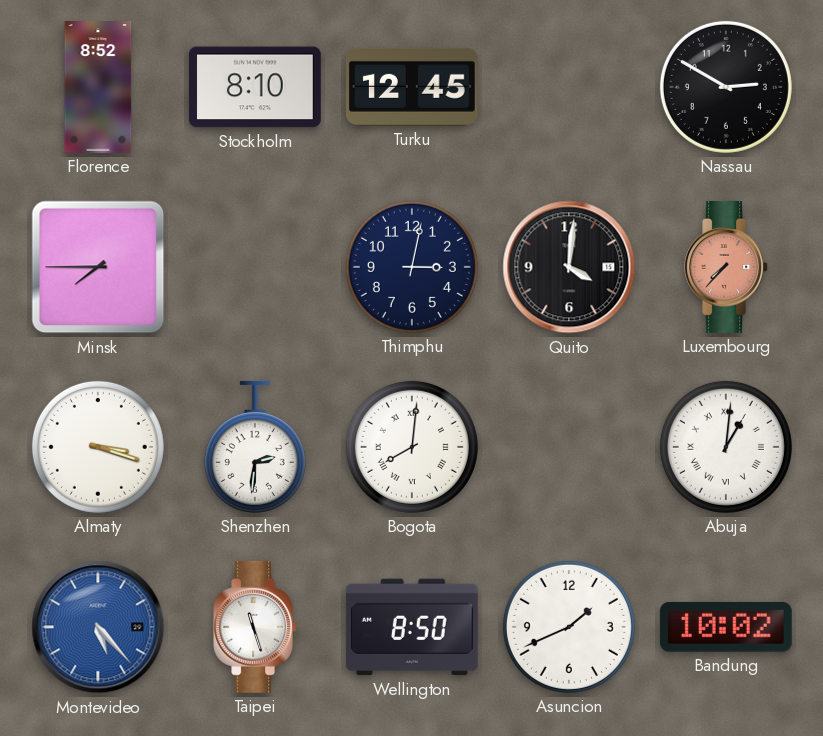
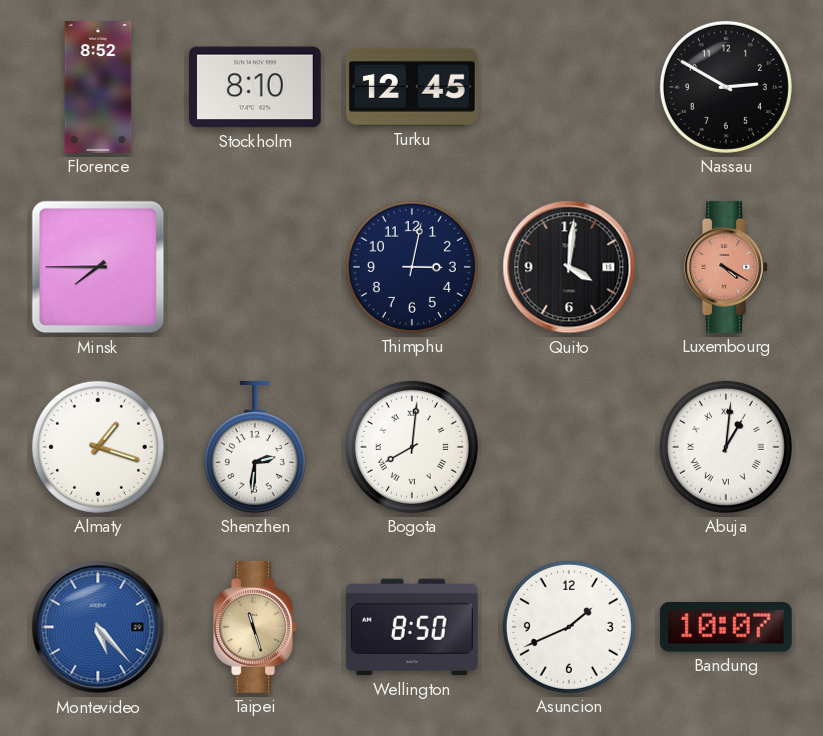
Luxembourg: 7:37 -> 4:20
Almaty: 3:18 -> 1:18
Taipei dial: white -> champagne
Bandung: 10:02 -> 10:07
